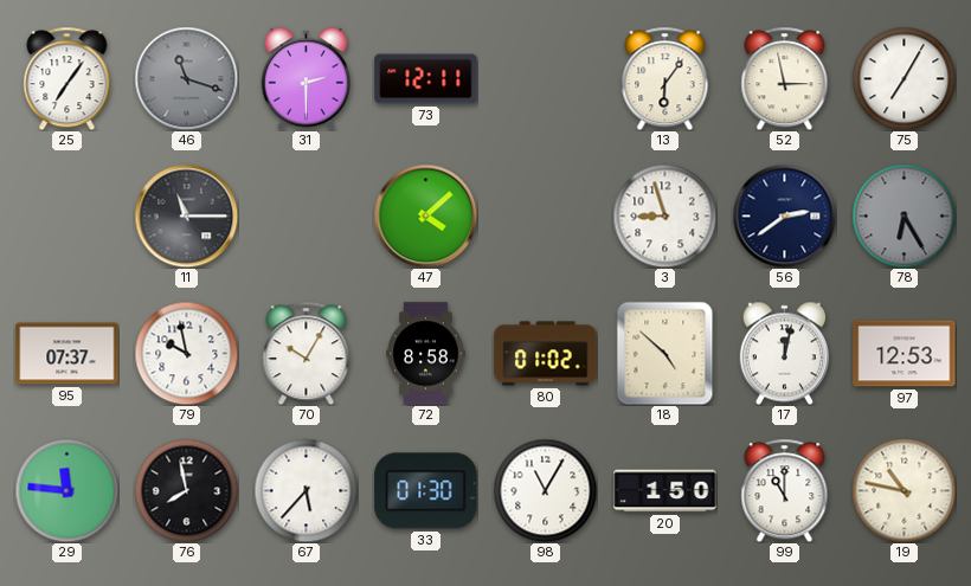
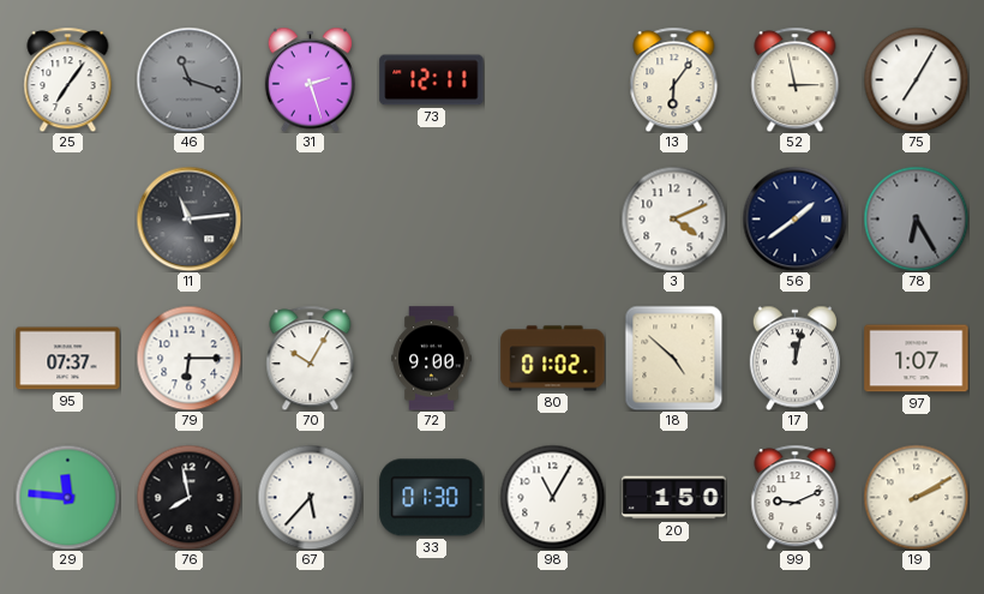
31: 2:30 -> 2:27
11: 11:15 -> 11:14
47: 4:08 -> none
3: 8:57 -> 4:11
56: 2:39 -> 1:39
79: 9:58 -> 6:15
72: 8:58 -> 9:00
97: 12:53 -> 1:07
99: 11:00 -> 9:11
19: 10:47 -> 2:10
